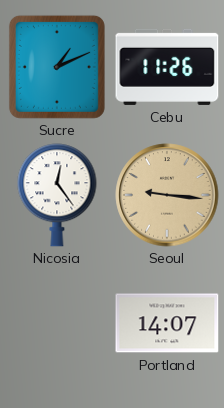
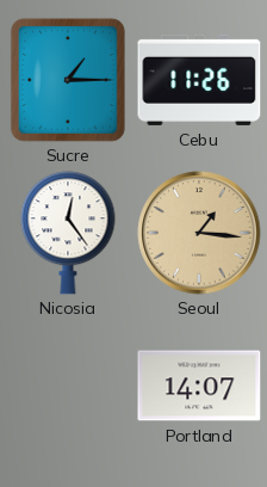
Sucre: 1:11 -> 1:15
Seoul: 9:16 -> 1:16
